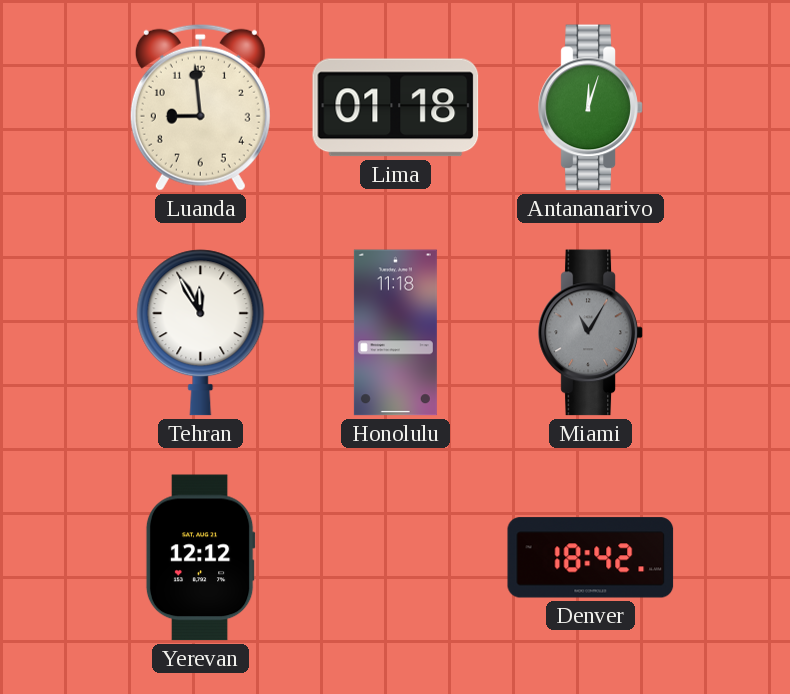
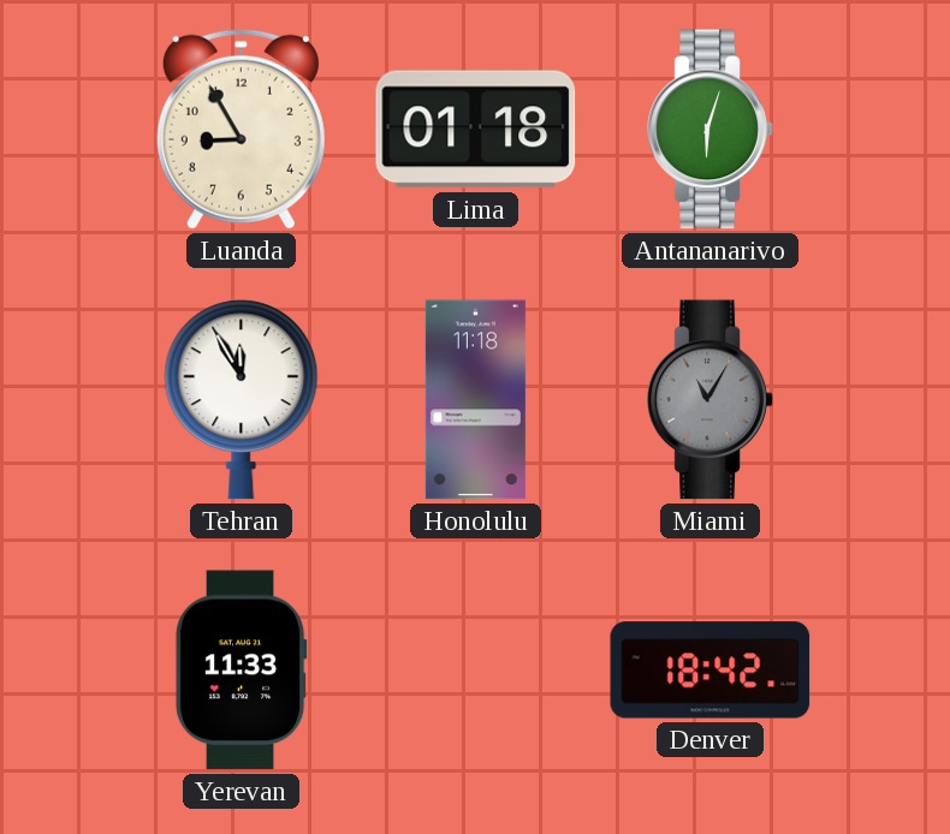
Luanda: 8:59 -> 8:55
Antananarivo: 12:03 -> 6:03
Yerevan: 12:12 -> 11:33
